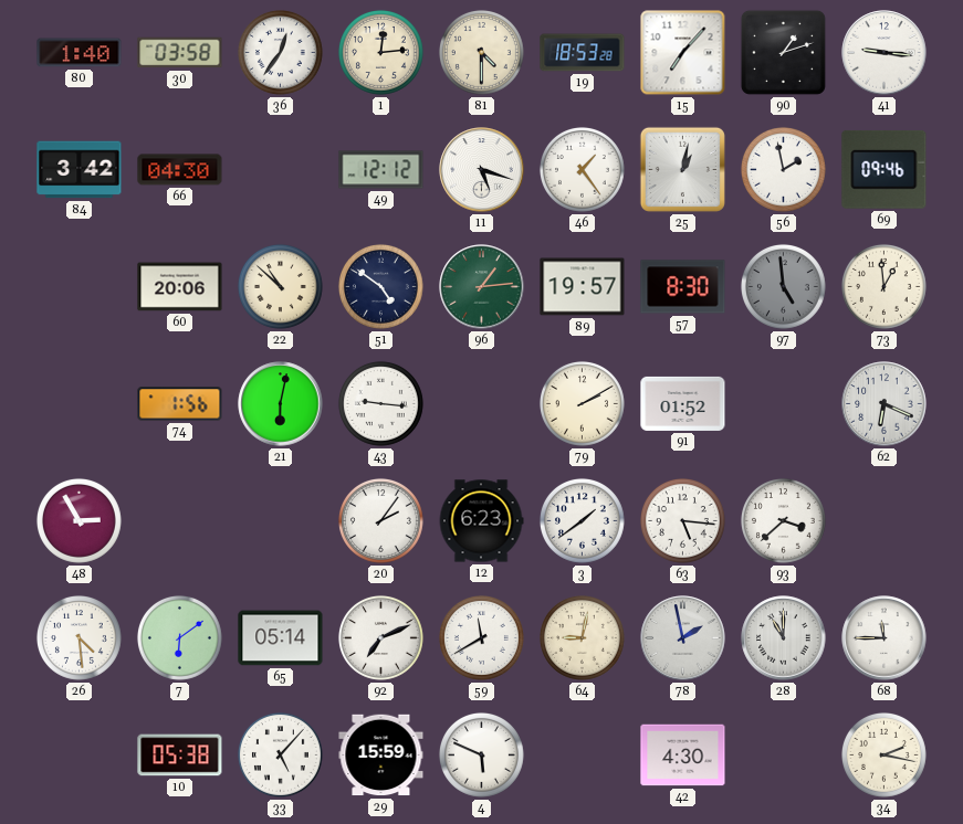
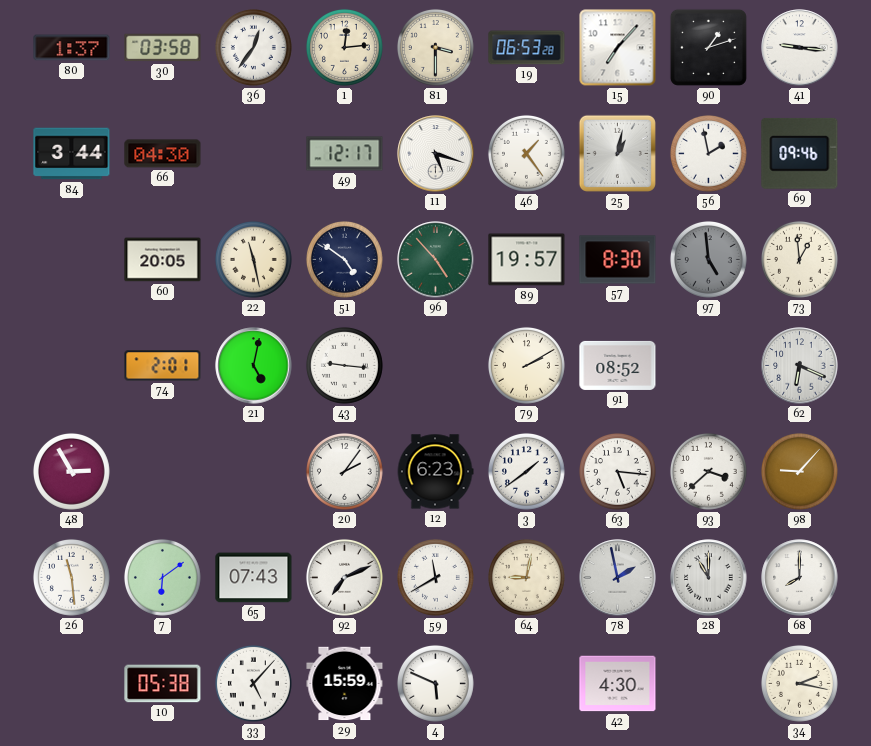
80: 1:40 -> 1:37
81: 4:30 -> 3:30
19: 18:53 -> 06:53
84: 3:42 -> 3:44
49: 12:12 -> 12:17
60: 20:06 -> 20:05
22: 10:52 -> 11:28
96: 1:14 -> 4:53
74: 1:56 -> 2:01
21: 6:02 -> 5:02
91: 01:52 -> 08:52
98: none -> 9:07
26: 4:29 -> 11:29
65: 05:14 -> 07:43
68: 11:45 -> 8:00
